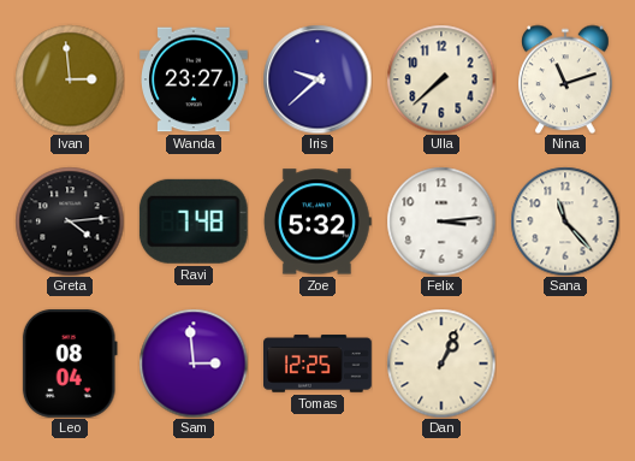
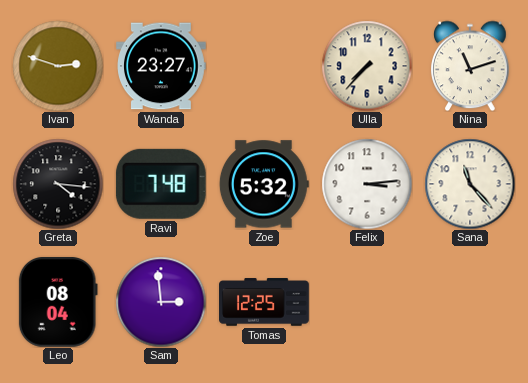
Ivan: 2:59 -> 2:48
Iris: 9:38 -> none
Ulla: 7:38 -> 7:37
Greta: 4:14 -> 4:16
Dan: 1:04 -> none
